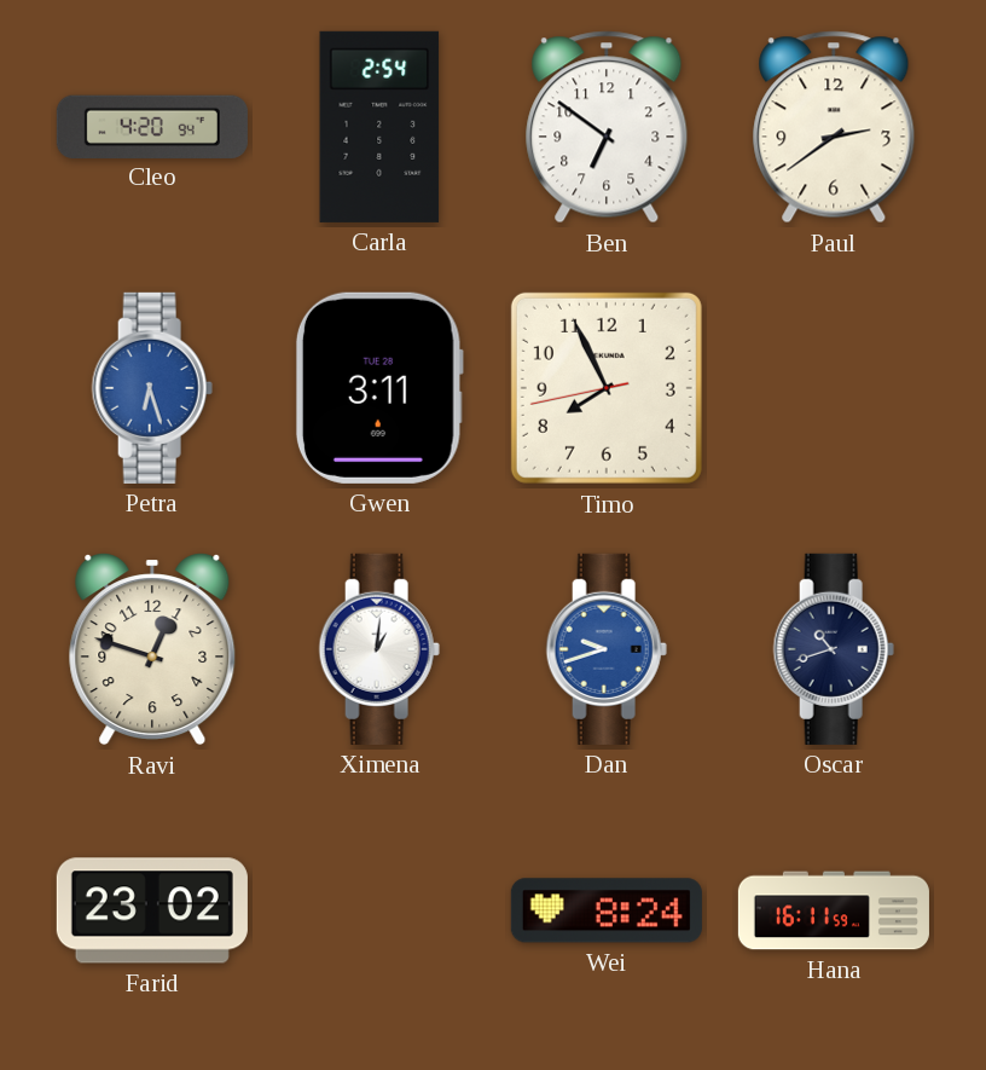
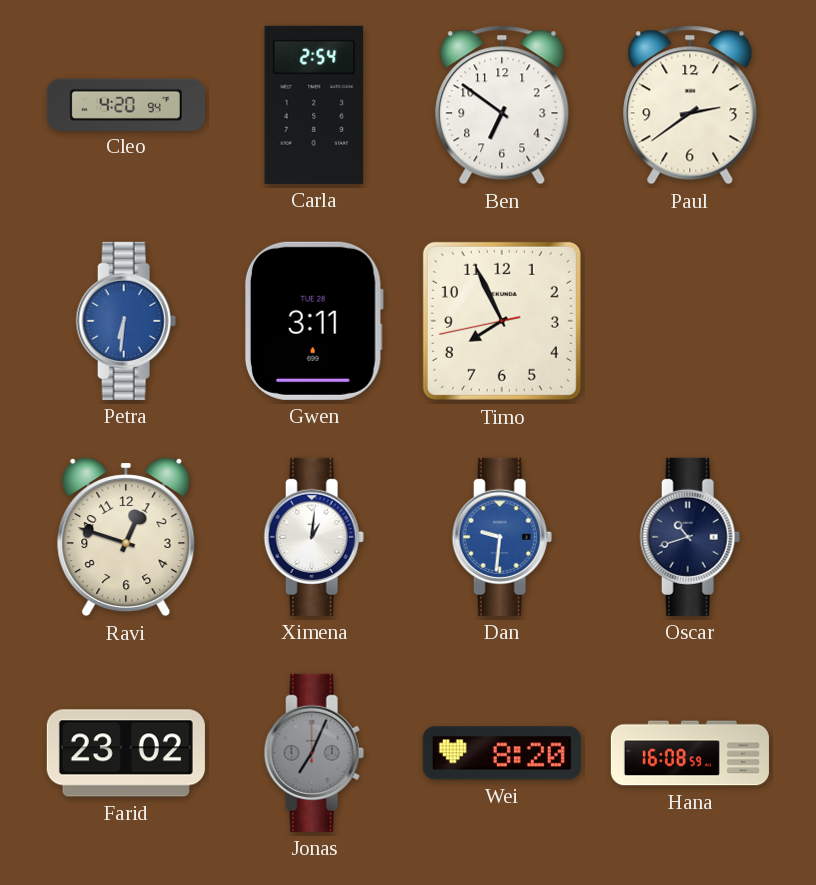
Petra: 6:27 -> 6:31
Dan: 9:42 -> 9:31
Jonas: none -> 7:04
Wei: 8:24 -> 8:20
Hana: 16:11 -> 16:08
